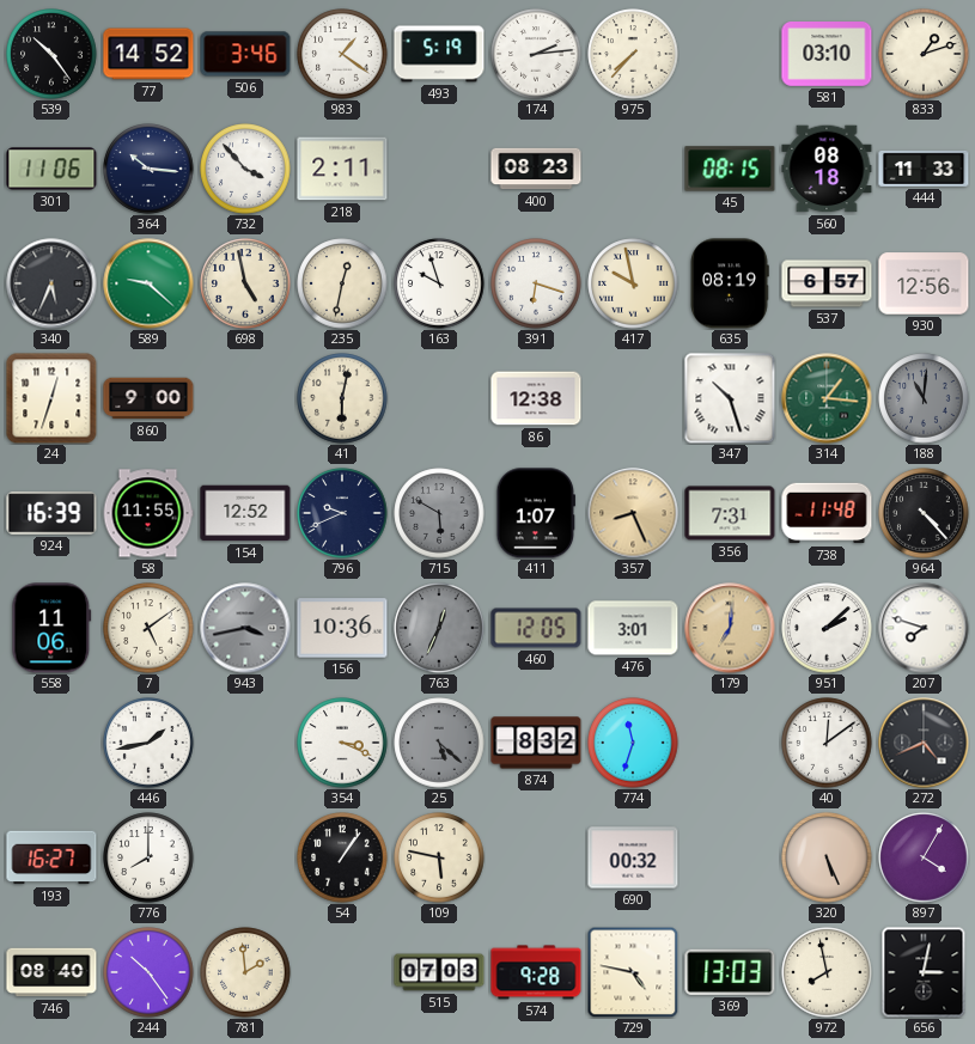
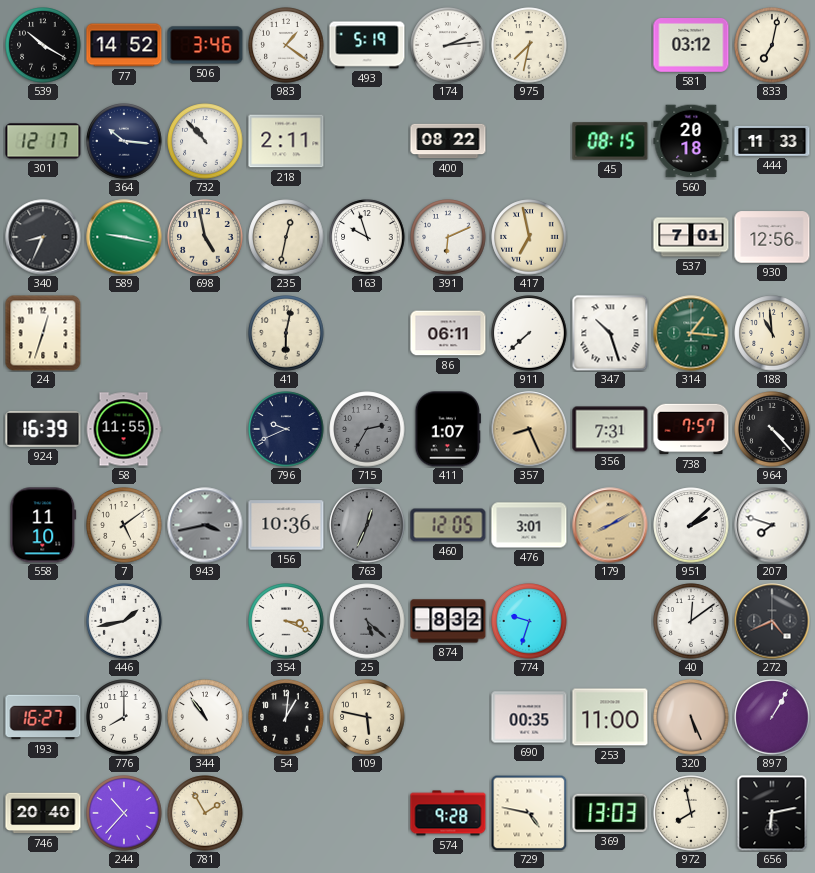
539: 10:24 -> 10:20
975: 7:37 -> 7:32
581: 03:10 -> 03:12
833: 1:12 -> 7:02
301: 11:06 -> 12:17
732: 3:53 -> 10:53
400: 08:23 -> 08:22
560: 08:18 -> 20:18
340: 5:34 -> 8:34
589: 9:22 -> 9:17
391: 6:18 -> 6:11
417: 9:58 -> 6:58
635: 08:19 -> none
537: 6:57 -> 7:01
860: 9:00 -> none
86: 12:38 -> 06:11
911: none -> 7:38
188: 11:01 -> 10:59
188 dial: grey -> cream
154: 12:52 -> none
715: 5:50 -> 2:35
738: 11:48 -> 7:57
558: 11:06 -> 11:10
179: 7:01 -> 8:10
774: 11:33 -> 9:33
344: none -> 10:54
54: 1:06 -> 1:01
690: 00:32 -> 00:35
253: none -> 11:00
897: 4:05 -> 1:05
746: 08:40 -> 20:40
244: 10:24 -> 10:37
781: 1:59 -> 1:55
515: 07:03 -> none
656: 3:02 -> 6:13
